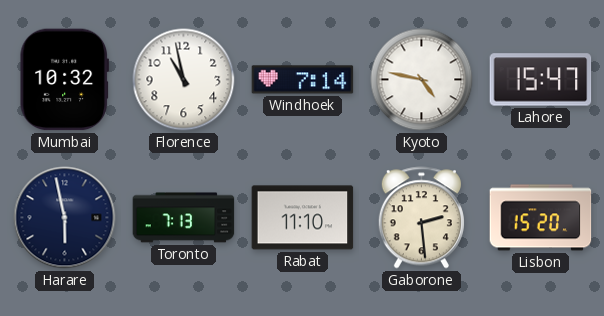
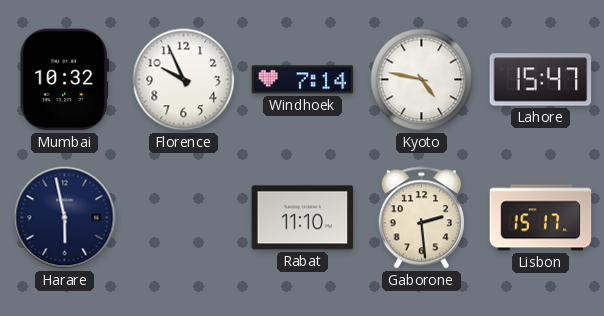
Florence: 10:58 -> 9:56
Toronto: 7:13 -> none
Lisbon: 15:20 -> 15:17
